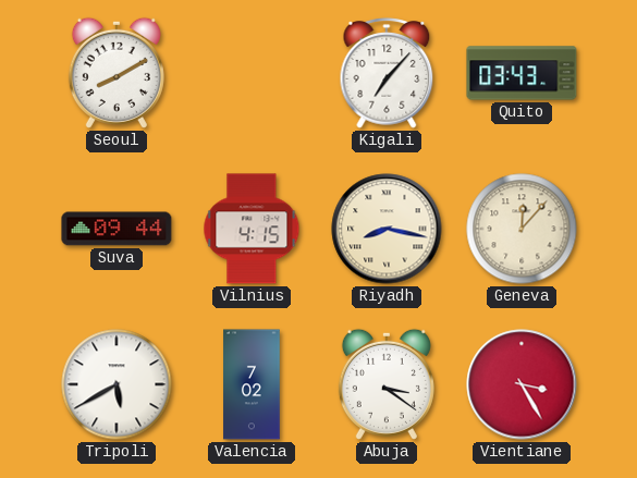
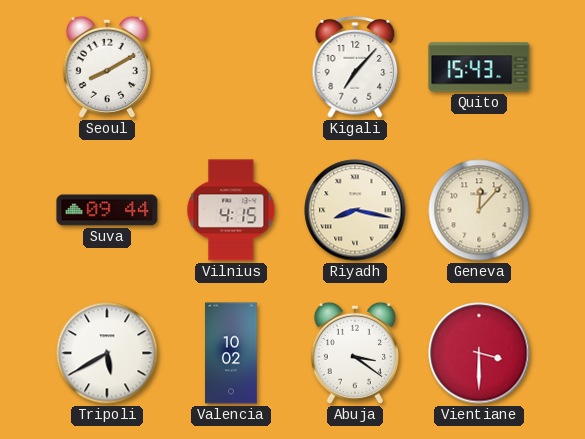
Quito: 03:43 -> 15:43
Valencia: 7:02 -> 10:02
Vientiane: 3:25 -> 3:30
